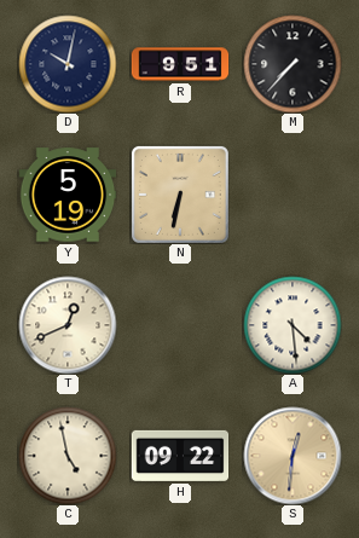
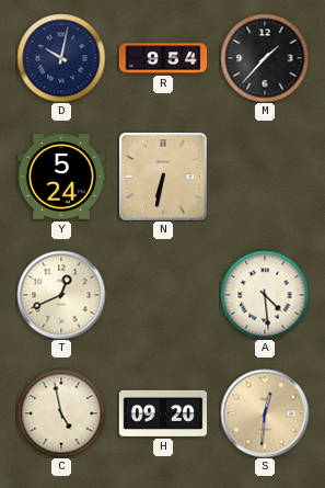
R: 9:51 -> 9:54
M: 7:37 -> 1:37
Y: 5:19 -> 5:24
H: 09:22 -> 09:20
